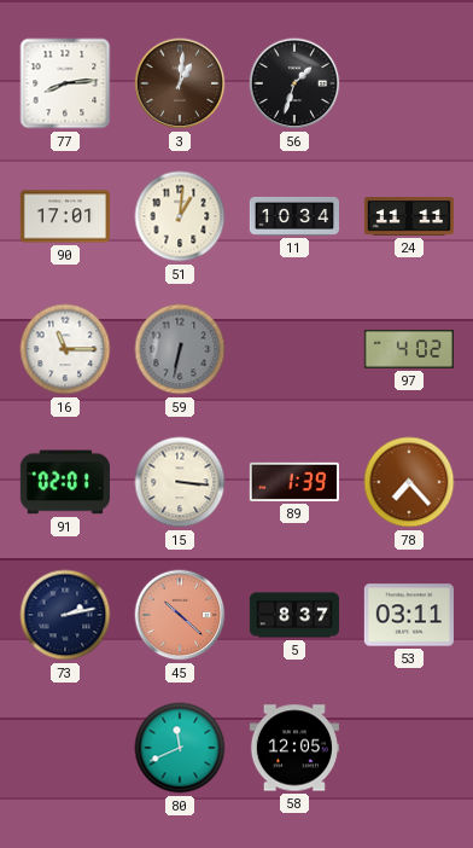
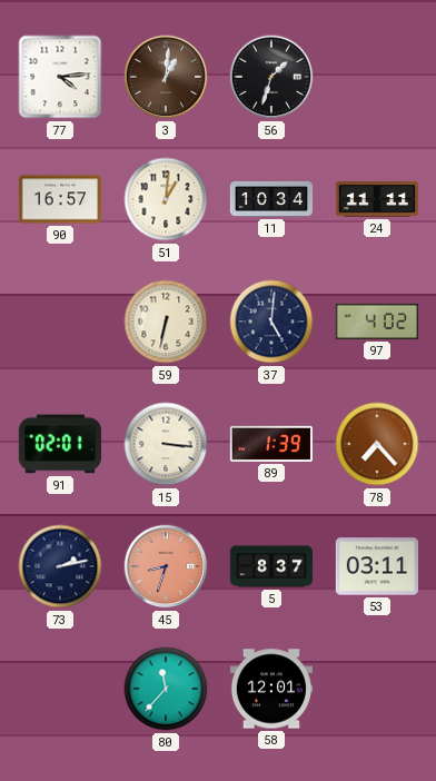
77: 8:14 -> 4:14
90: 17:01 -> 16:57
16: 11:15 -> none
59 dial: grey -> cream
37: none -> 5:01
45: 10:22 -> 8:33
80: 11:41 -> 11:37
58: 12:05 -> 12:01
